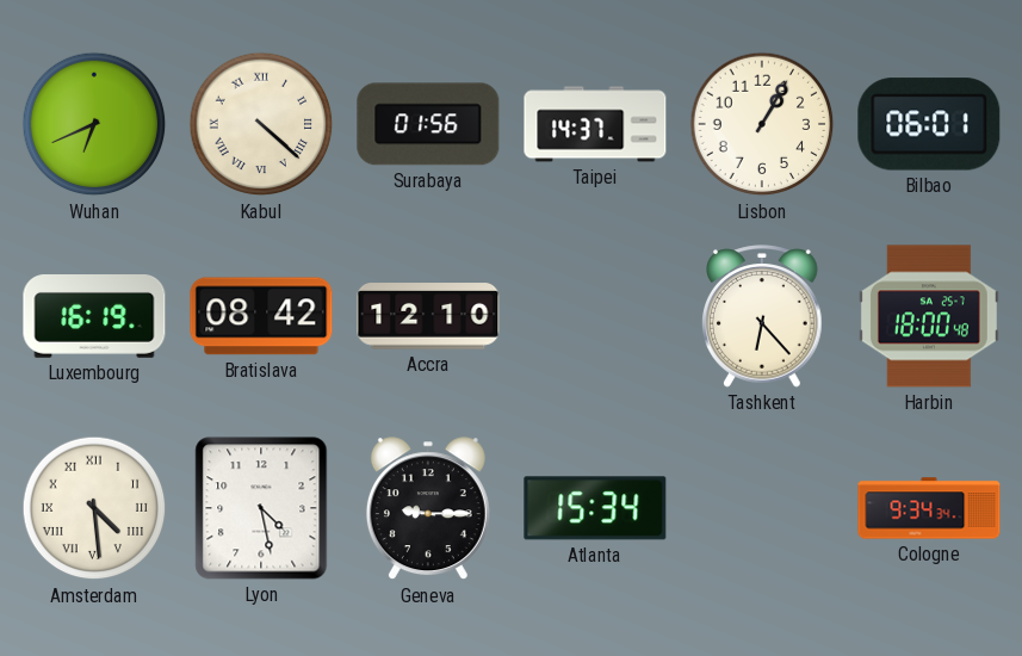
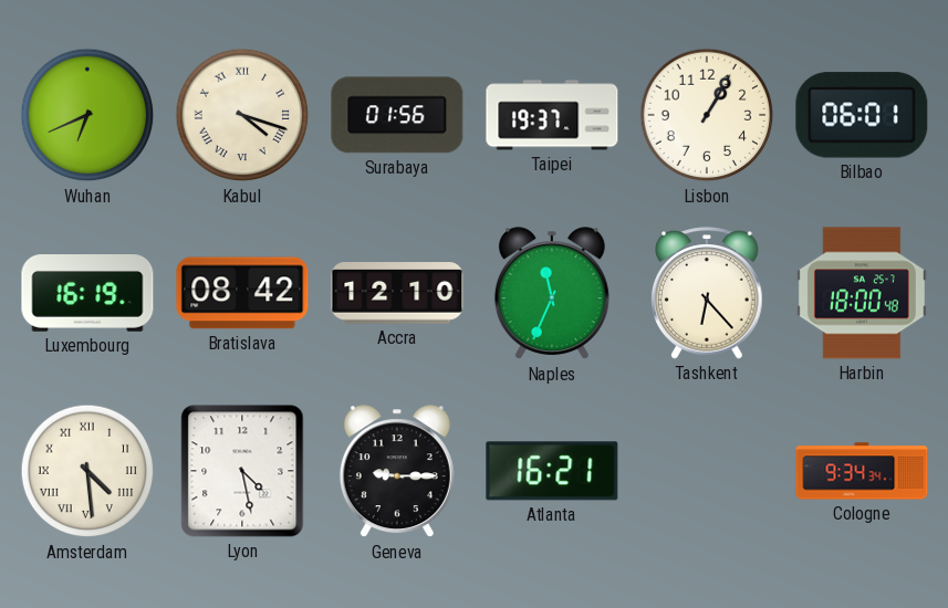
Kabul: 4:22 -> 4:18
Taipei: 14:37 -> 19:37
Naples: none -> 11:34
Atlanta: 15:34 -> 16:21
